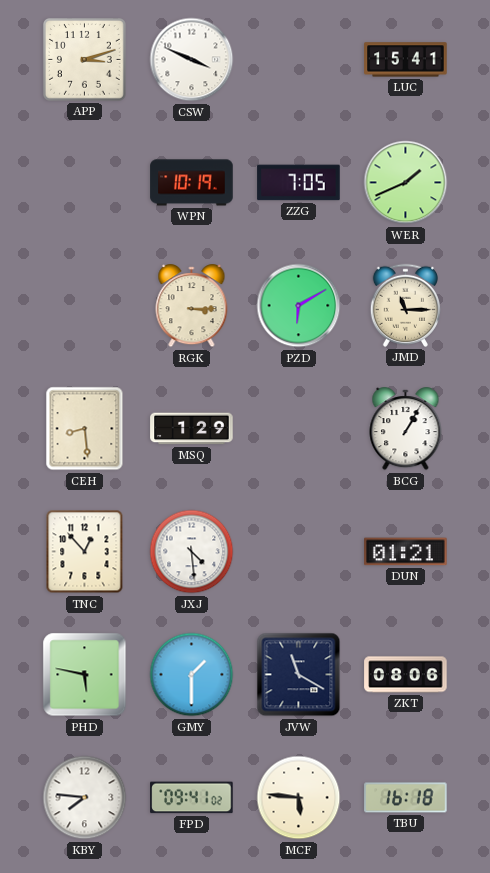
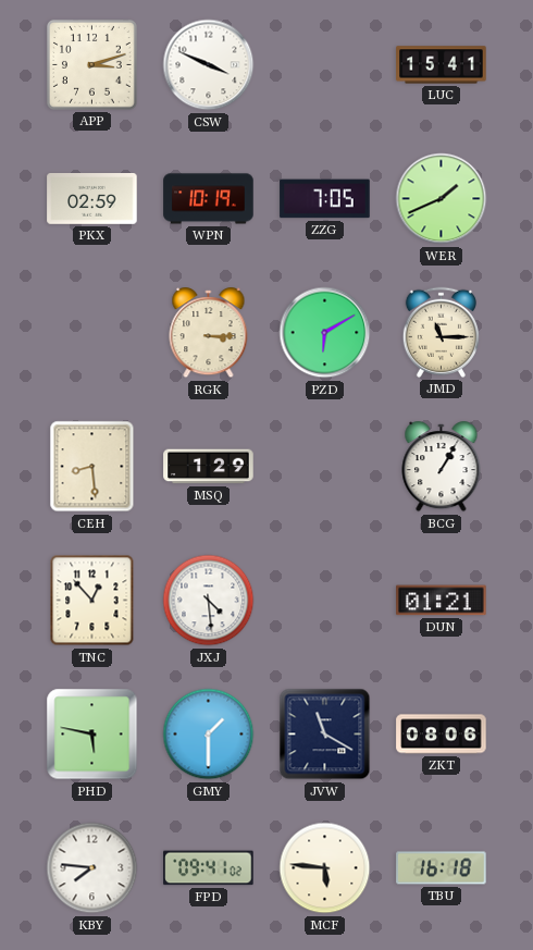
PKX: none -> 02:59
